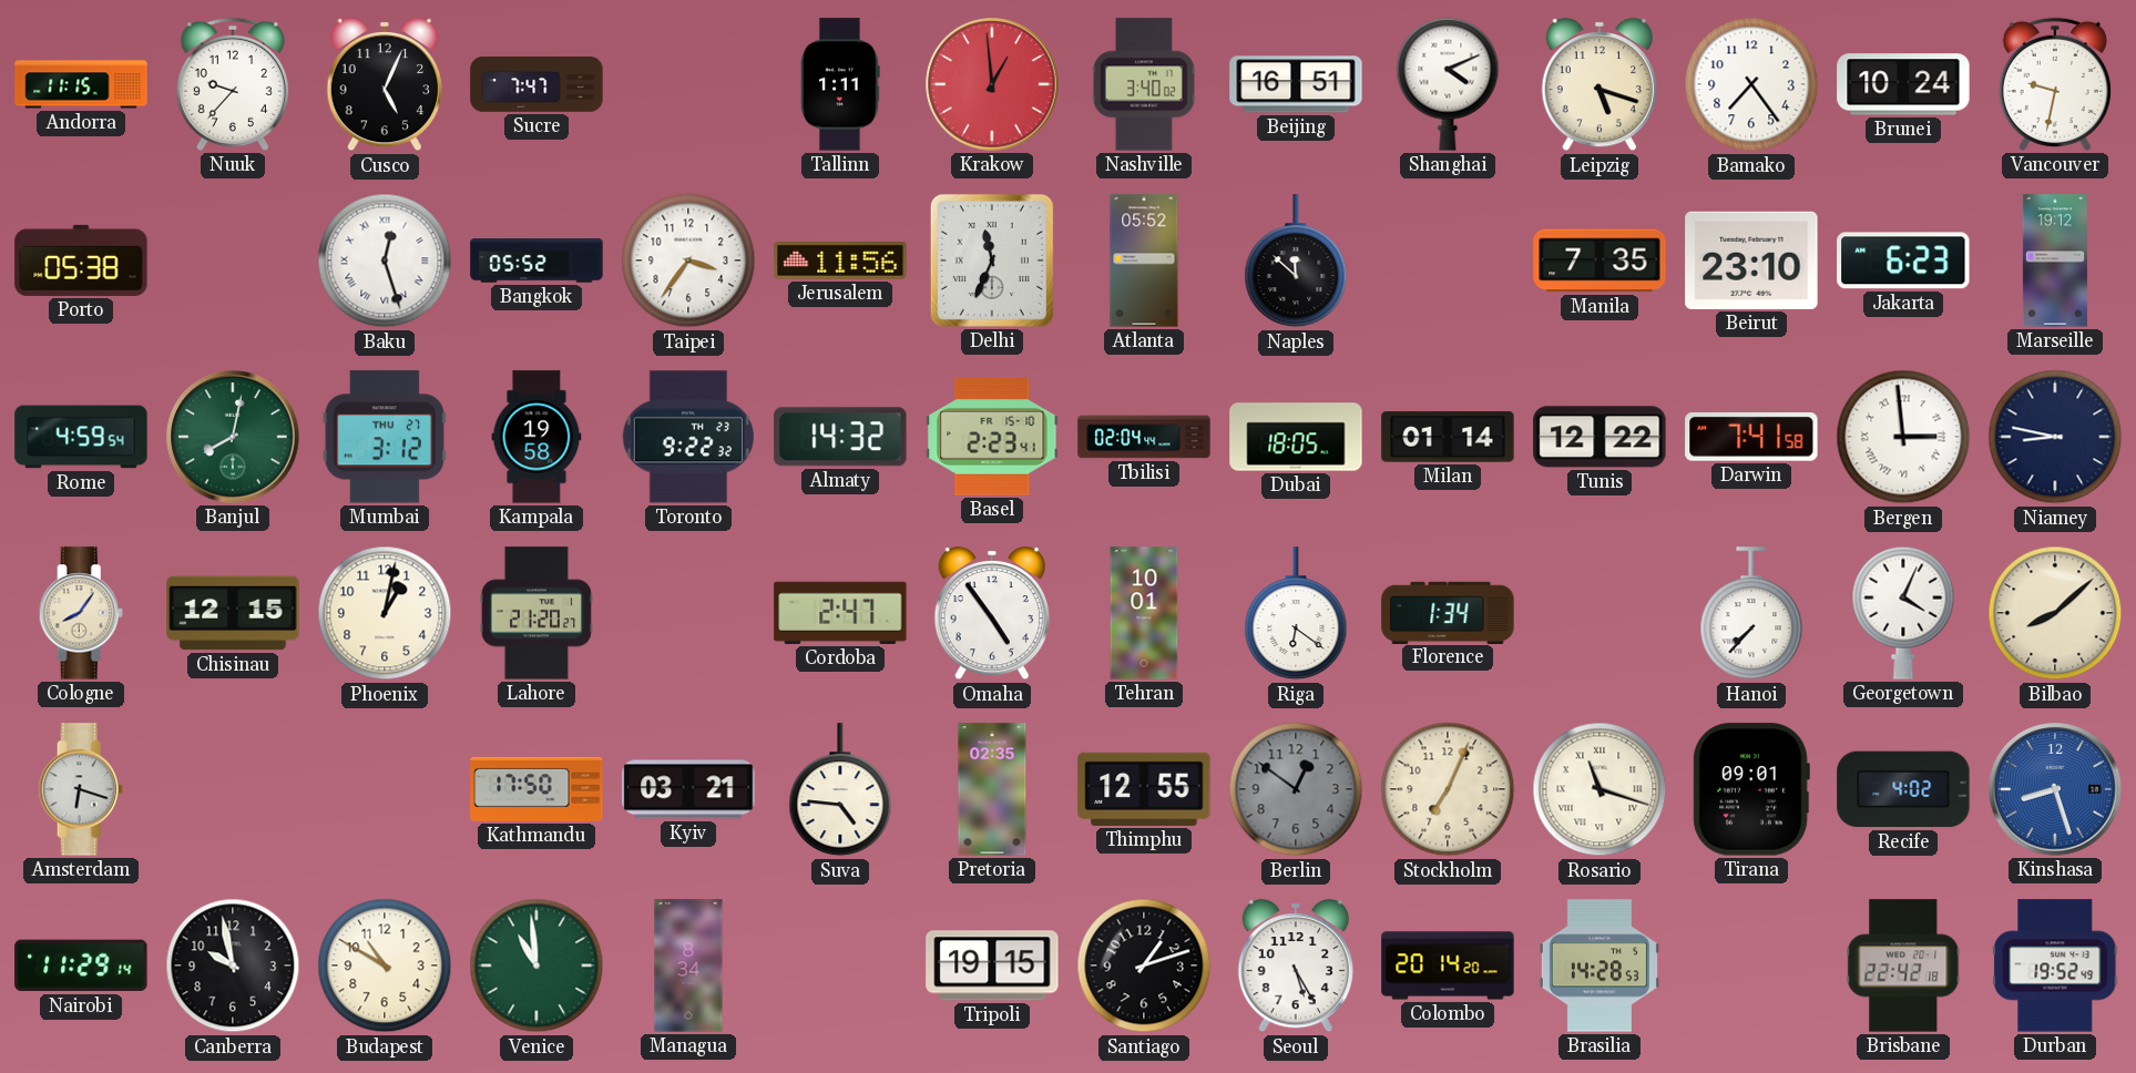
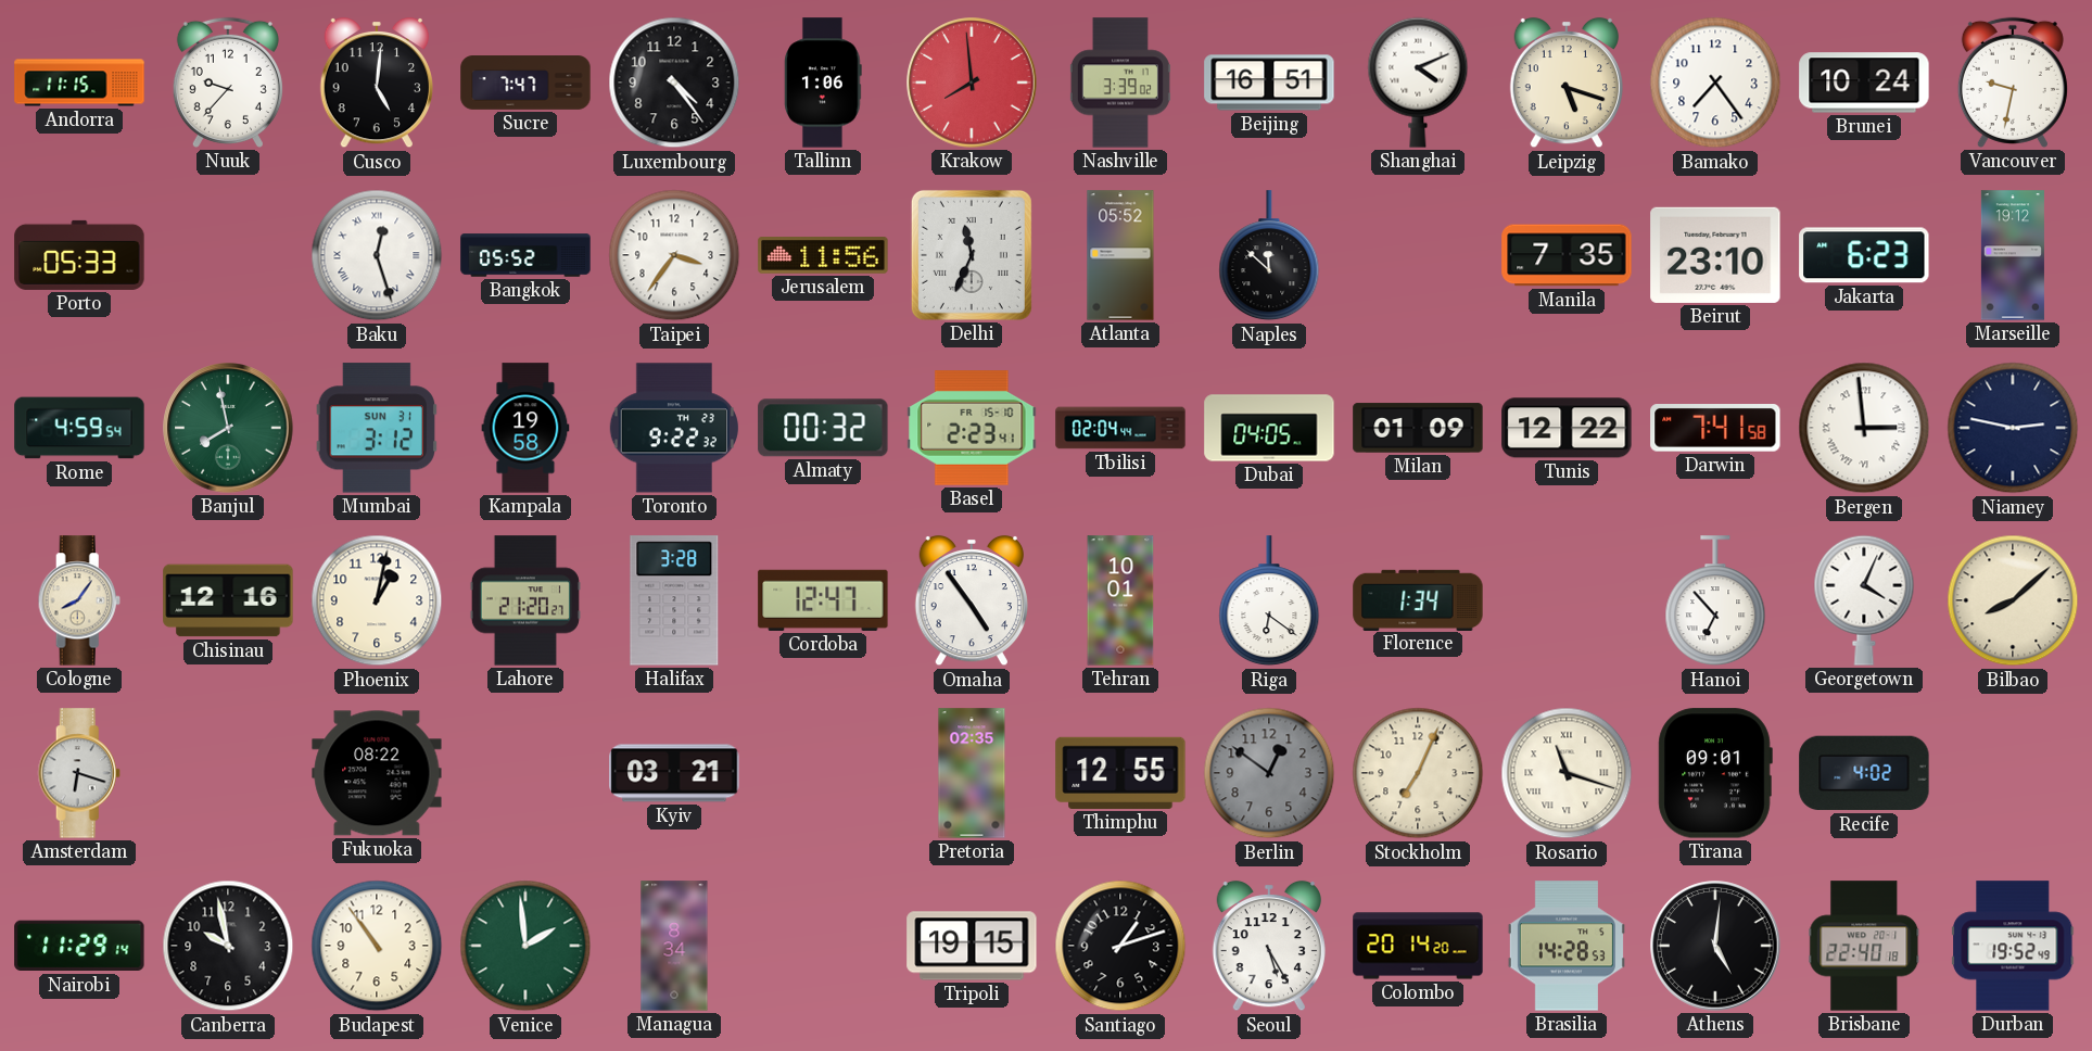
Cusco: 5:04 -> 5:01
Luxembourg: none -> 4:24
Tallinn: 1:11 -> 1:06
Krakow: 12:59 -> 7:59
Nashville: 3:40 -> 3:39
Porto: 05:38 -> 05:33
Banjul: 8:02 -> 7:58
Mumbai date: THU 27 -> SUN 31
Almaty: 14:32 -> 00:32
Dubai: 18:05 -> 04:05
Milan: 01:14 -> 01:09
Niamey: 8:47 -> 2:47
Chisinau: 12:15 -> 12:16
Halifax: none -> 3:28
Cordoba: 2:47 -> 12:47
Hanoi: 7:37 -> 6:53
Fukuoka: none -> 08:22
Kathmandu: 17:50 -> none
Suva: 4:46 -> none
Kinshasa: 8:27 -> none
Budapest: 10:50 -> 10:54
Venice: 10:59 -> 1:59
Athens: none -> 5:01
Brisbane: 22:42 -> 22:40
